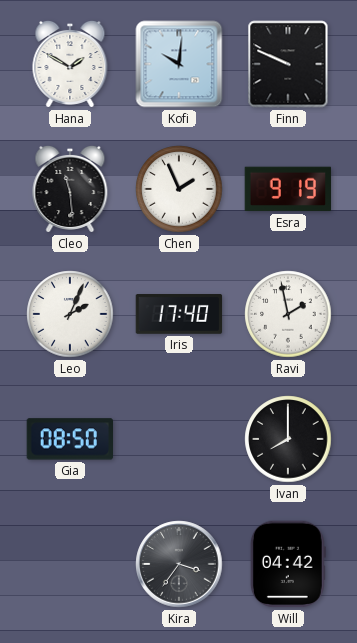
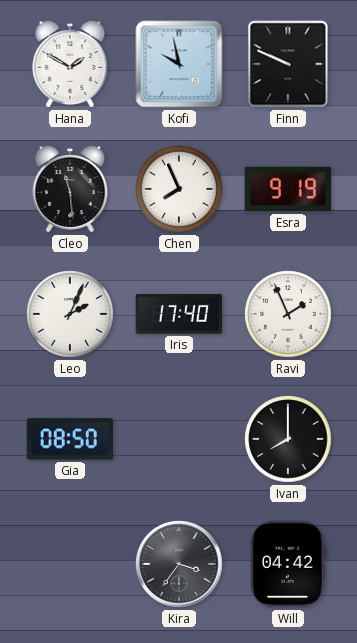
Kofi: 10:01 -> 9:58
Chen: 1:56 -> 7:56
Ravi: 1:58 -> 1:56
